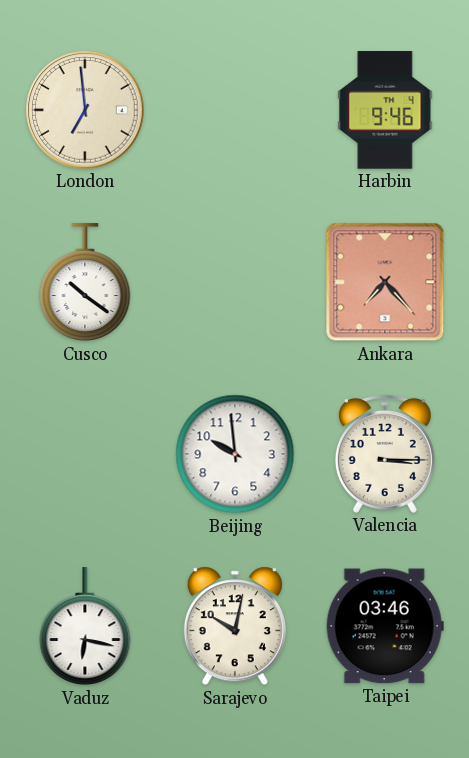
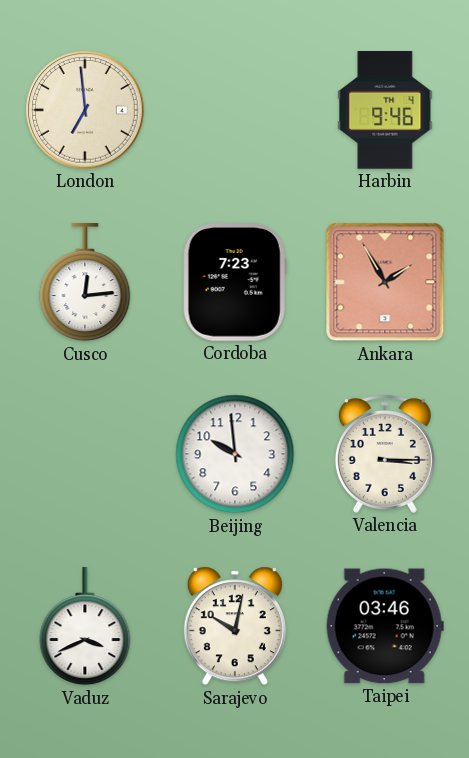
Cusco: 10:21 -> 12:14
Cordoba: none -> 7:23
Ankara: 7:23 -> 1:55
Vaduz: 6:17 -> 3:41
